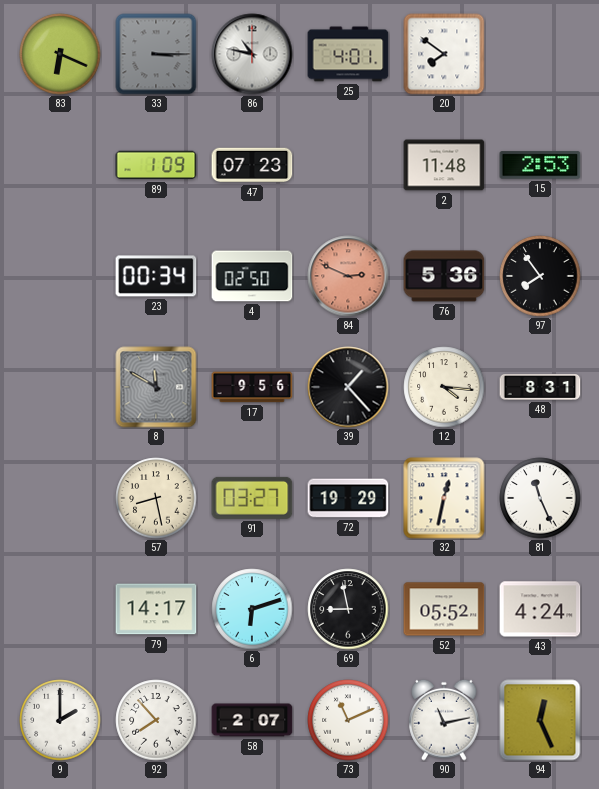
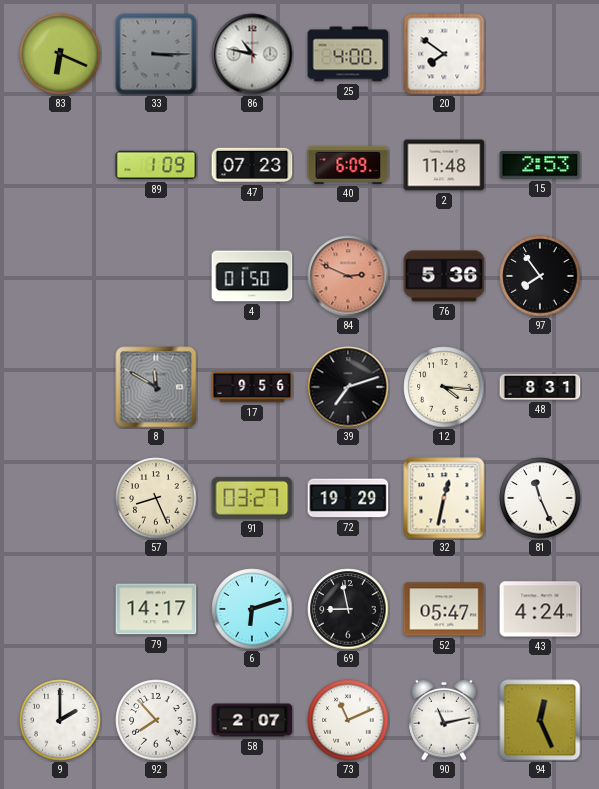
25: 4:01 -> 4:00
40: none -> 6:09
23: 00:34 -> none
4: 02:50 -> 01:50
39: 1:23 -> 7:12
57: 8:28 -> 8:26
52: 05:52 -> 05:47
